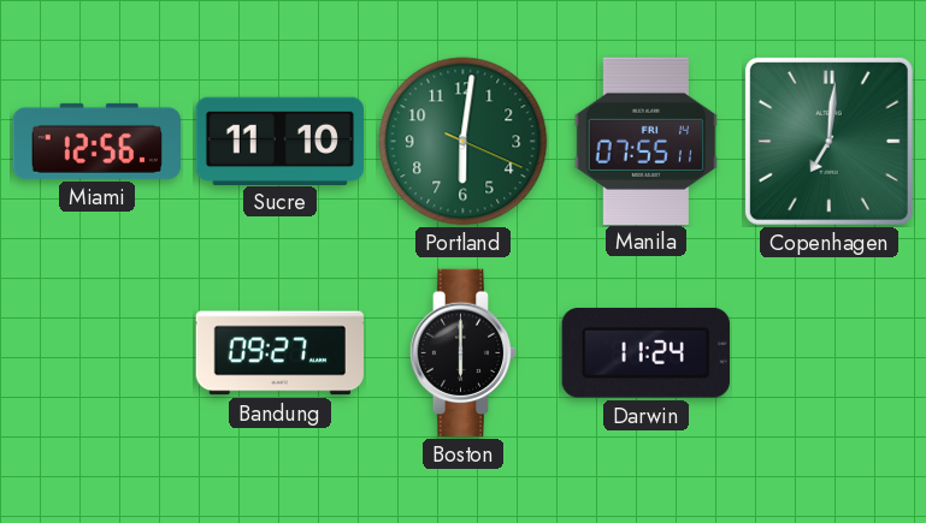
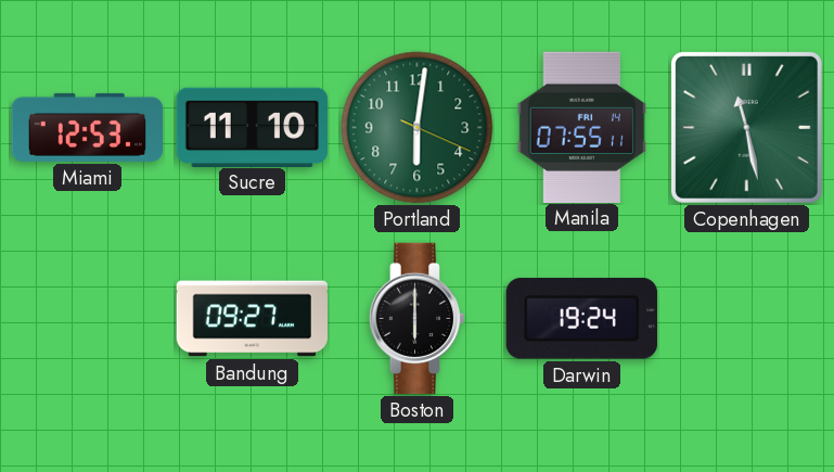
Miami: 12:56 -> 12:53
Copenhagen: 7:01 -> 11:28
Darwin: 11:24 -> 19:24
